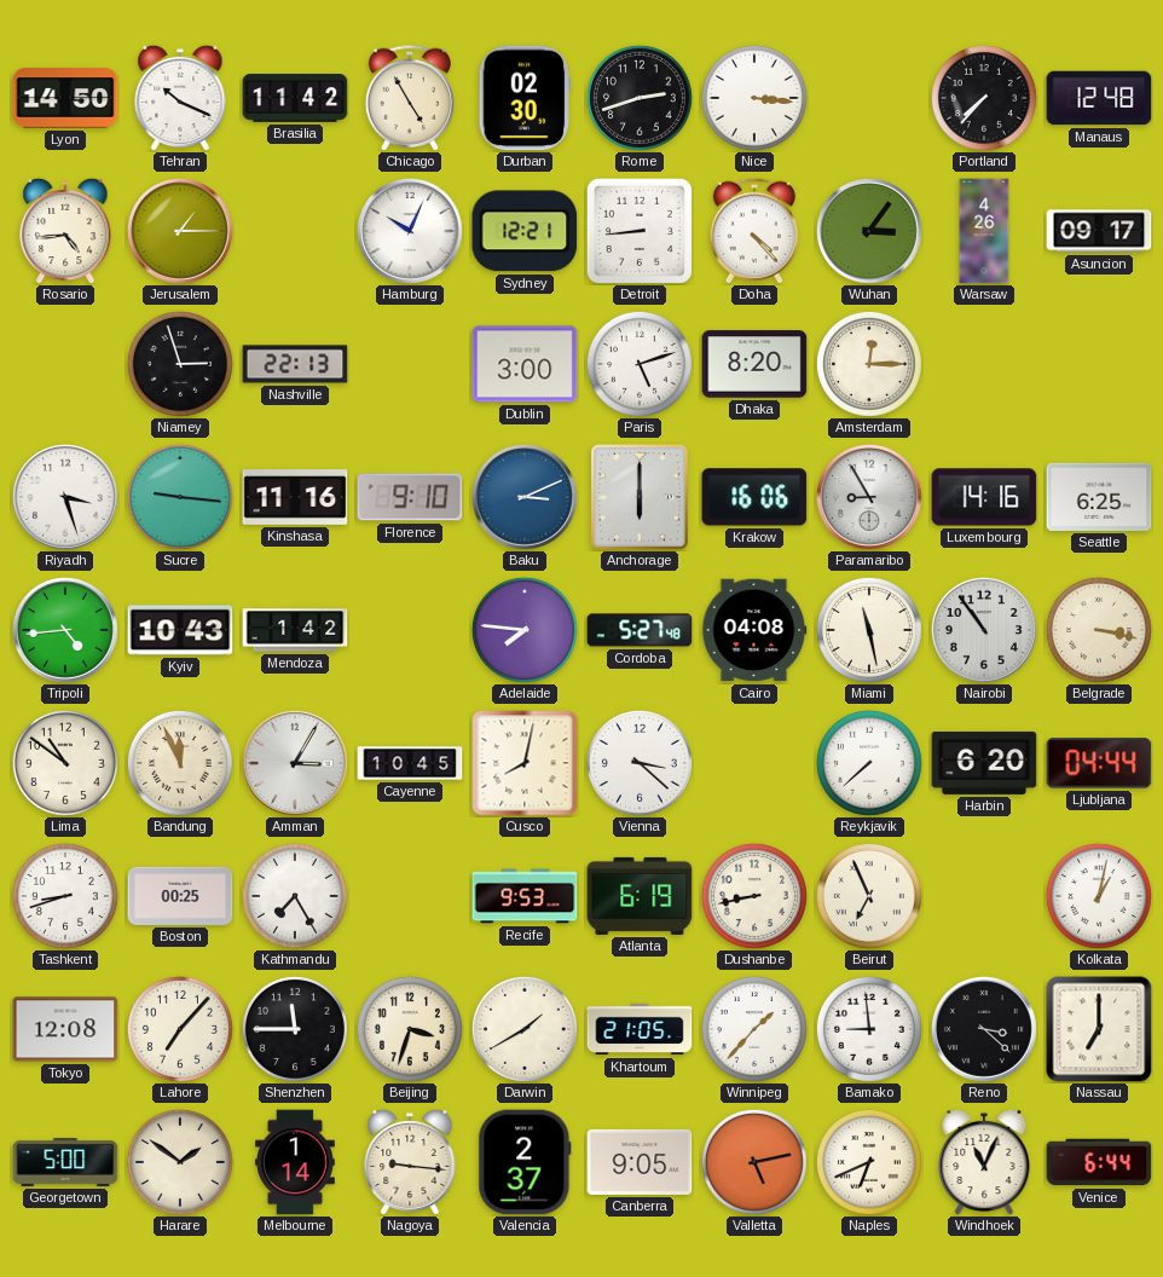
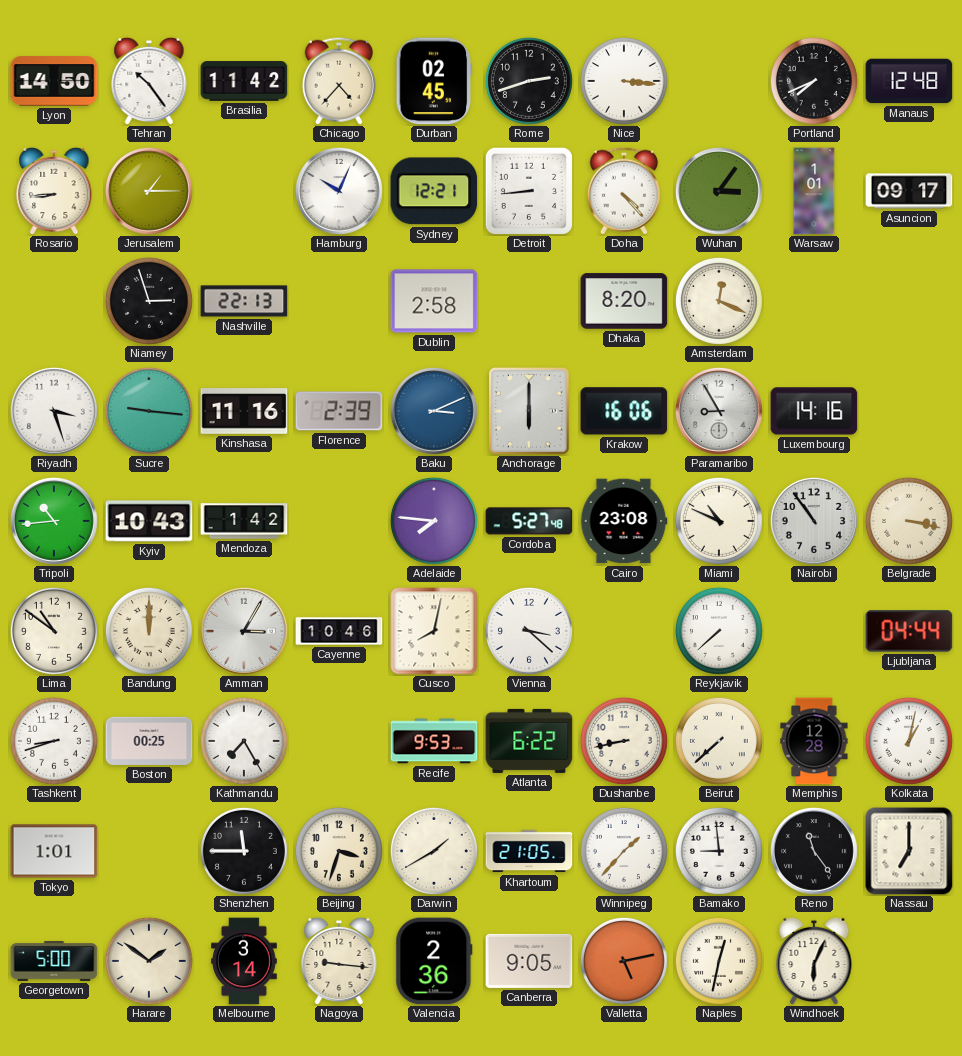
Tehran: 10:19 -> 10:24
Chicago: 4:55 -> 4:37
Durban: 02:30 -> 02:45
Portland: 7:37 -> 7:41
Rosario: 4:44 -> 8:44
Warsaw: 4:26 -> 1:01
Dublin: 3:00 -> 2:58
Paris: 5:12 -> none
Amsterdam: 12:15 -> 12:19
Florence: 9:10 -> 2:39
Seattle: 6:25 -> none
Tripoli: 4:44 -> 10:44
Cairo: 04:08 -> 23:08
Miami: 11:28 -> 10:49
Bandung: 11:56 -> 12:00
Cayenne: 10:45 -> 10:46
Harbin: 6:20 -> none
Atlanta: 6:19 -> 6:22
Beirut: 6:56 -> 7:38
Memphis: none -> 12:28
Tokyo: 12:08 -> 1:01
Lahore: 7:07 -> none
Reno: 3:22 -> 11:24
Melbourne: 1:14 -> 3:14
Valencia: 2:37 -> 2:36
Naples: 6:41 -> 12:32
Windhoek: 11:04 -> 6:04
Venice: 6:44 -> none
